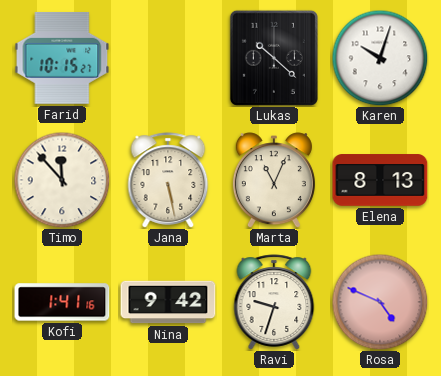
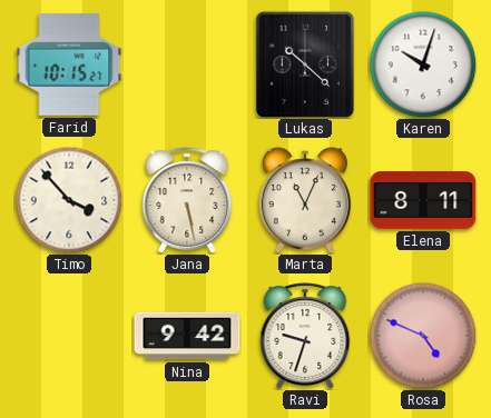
Timo: 11:53 -> 3:53
Elena: 8:13 -> 8:11
Kofi: 1:41 -> none
